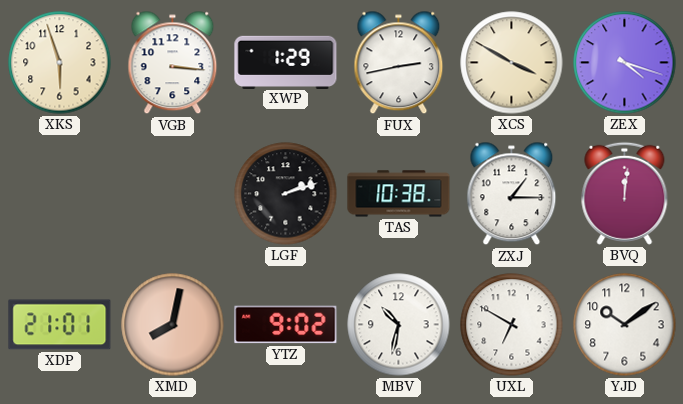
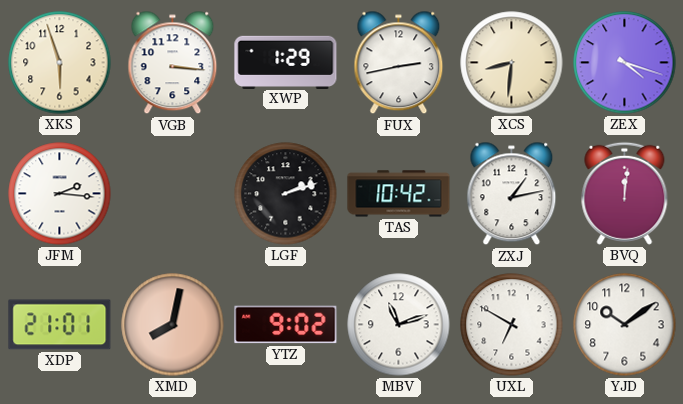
XCS: 3:50 -> 8:31
JFM: none -> 2:16
TAS: 10:38 -> 10:42
ZXJ: 1:15 -> 1:13
MBV: 10:32 -> 11:12
